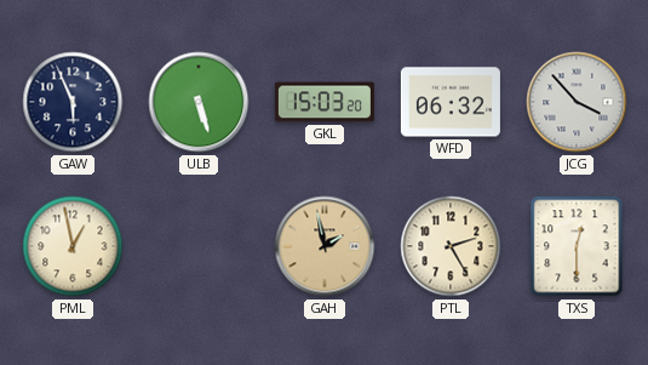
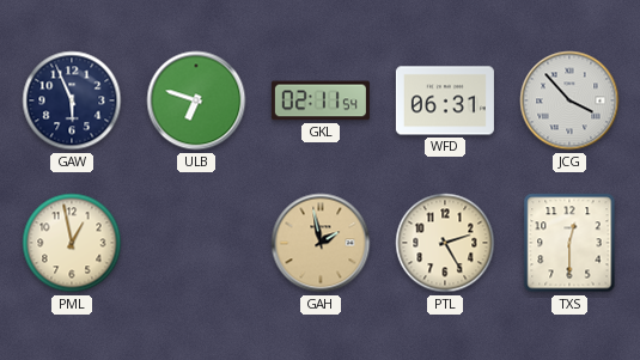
ULB: 5:27 -> 6:48
GKL: 15:03 -> 02:11
WFD: 06:32 -> 06:31
